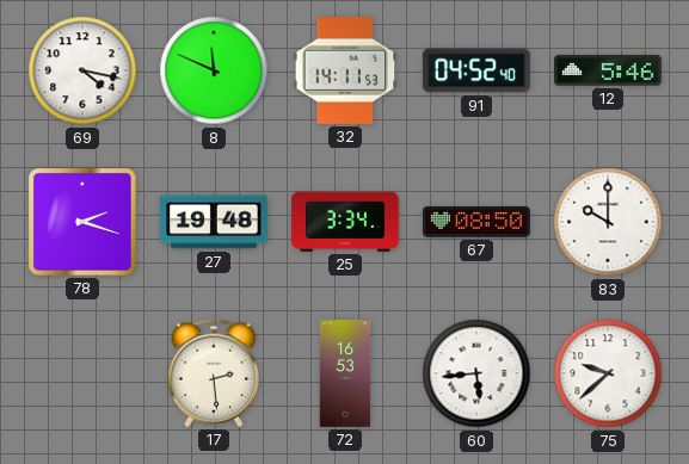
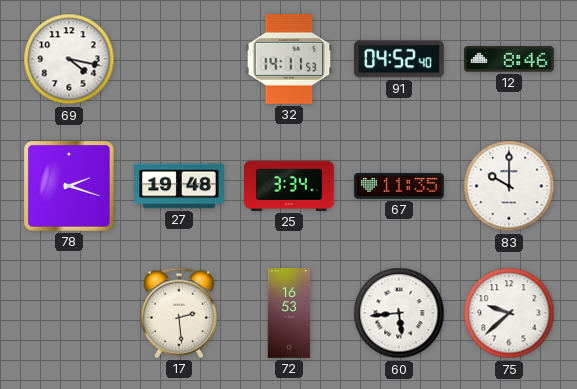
8: 11:49 -> none
12: 5:46 -> 8:46
67: 08:50 -> 11:35
